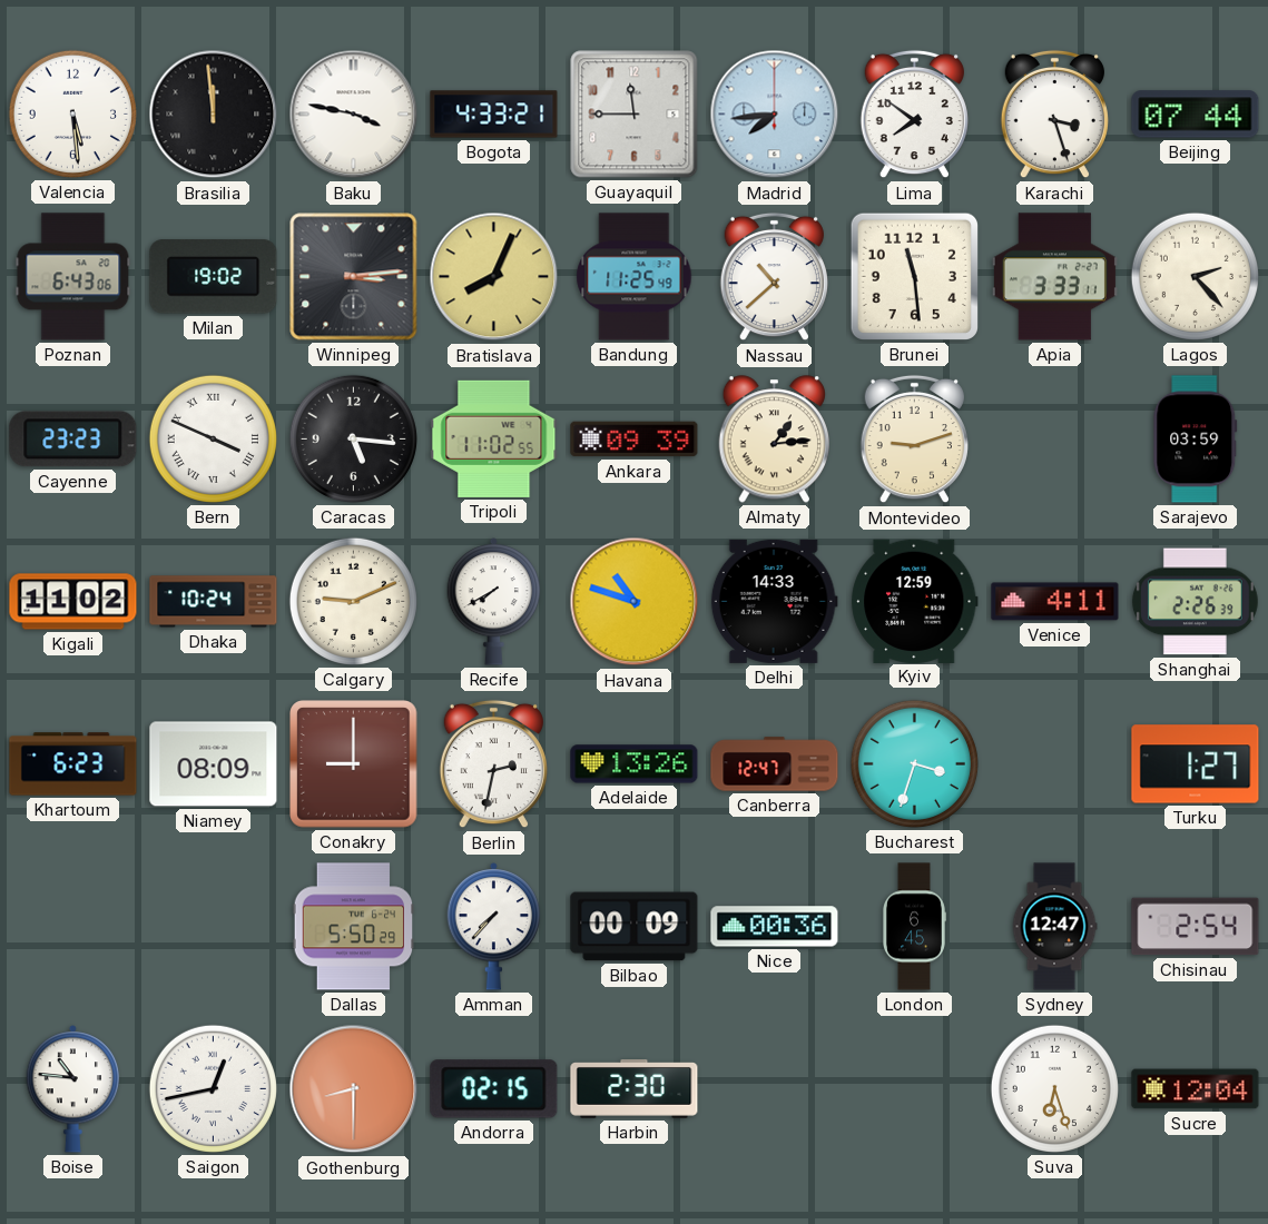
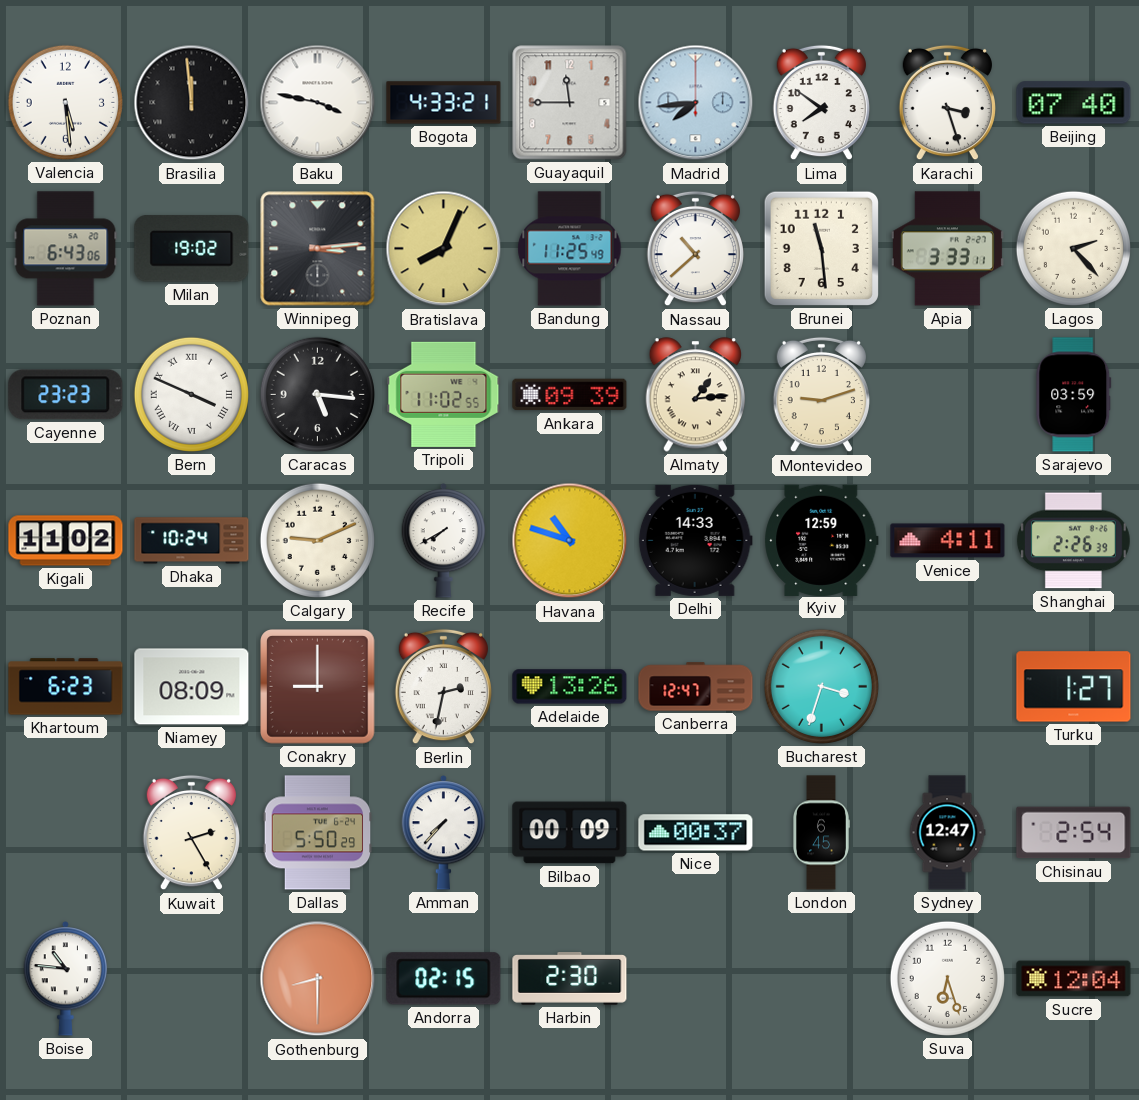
Beijing: 07:44 -> 07:40
Kuwait: none -> 2:25
Nice: 00:36 -> 00:37
Saigon: 12:43 -> none
